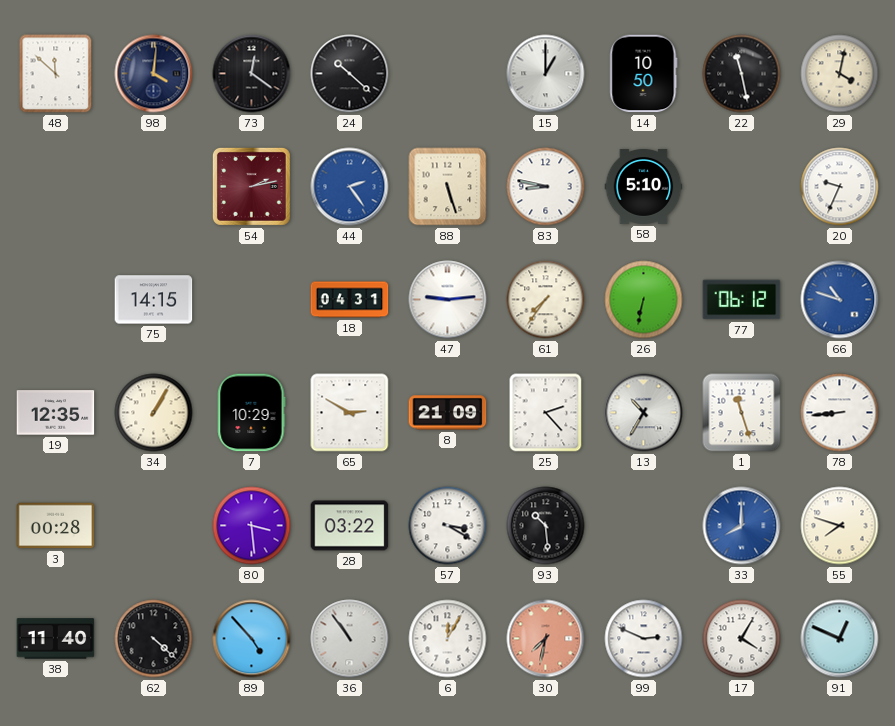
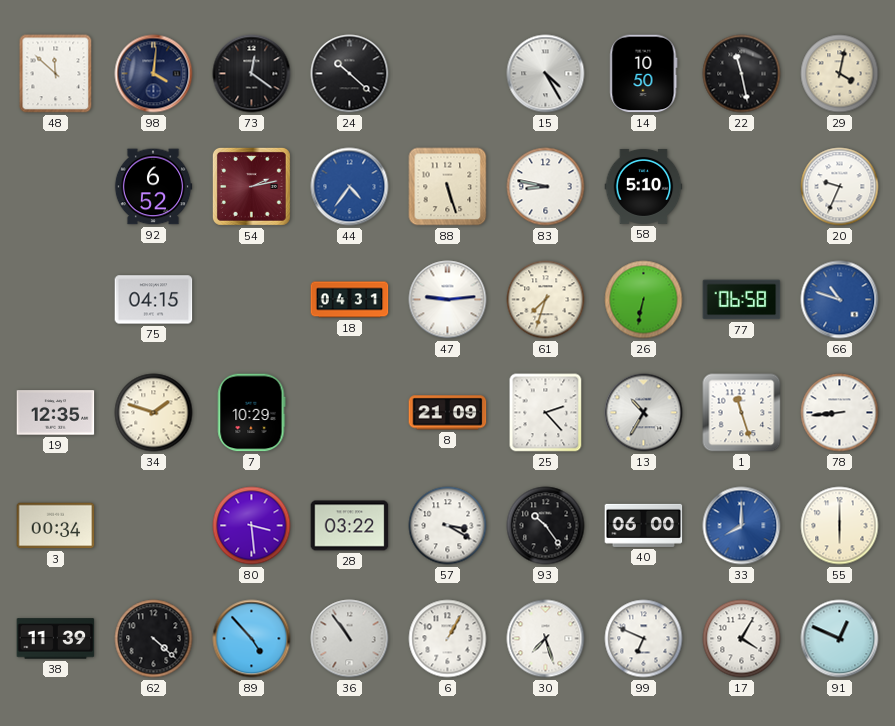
15: 1:00 -> 4:25
92: none -> 6:52
44: 2:24 -> 4:36
75: 14:15 -> 04:15
61: 7:36 -> 7:33
77: 06:12 -> 06:58
34: 1:05 -> 1:48
65: 2:50 -> none
3: 00:28 -> 00:34
93: 10:29 -> 10:24
40: none -> 06:00
55: 7:48 -> 6:00
38: 11:40 -> 11:39
6: 12:05 -> 1:05
30: 7:32 -> 7:27
30 dial: salmon -> white
99: 2:49 -> 6:49
